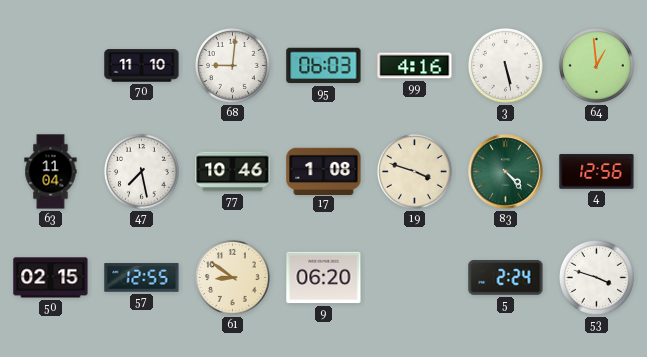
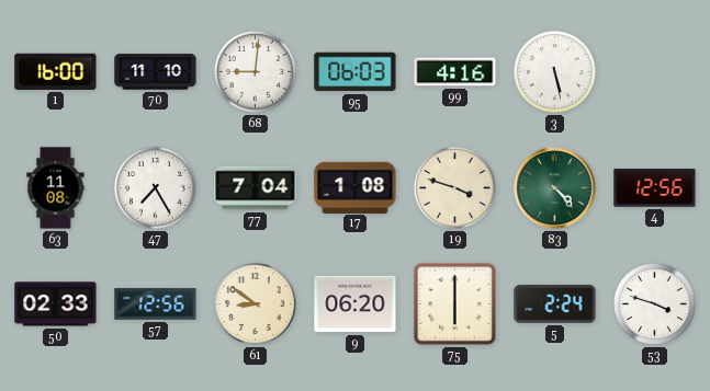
1: none -> 16:00
64: 12:59 -> none
63: 11:04 -> 11:08
47: 7:28 -> 7:25
77: 10:46 -> 7:04
50: 02:15 -> 02:33
57: 12:55 -> 12:56
75: none -> 6:00
